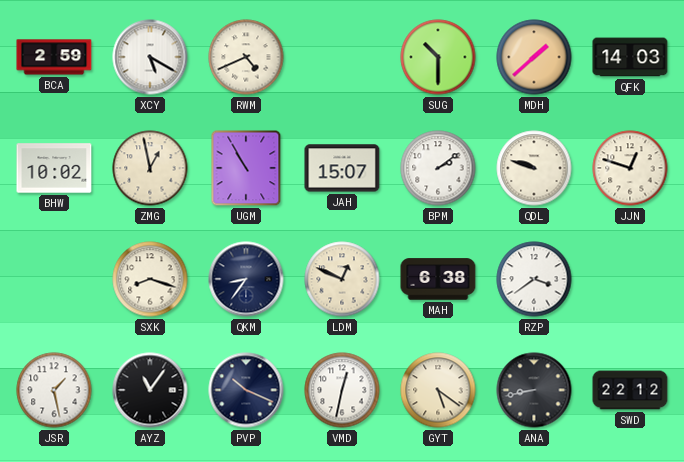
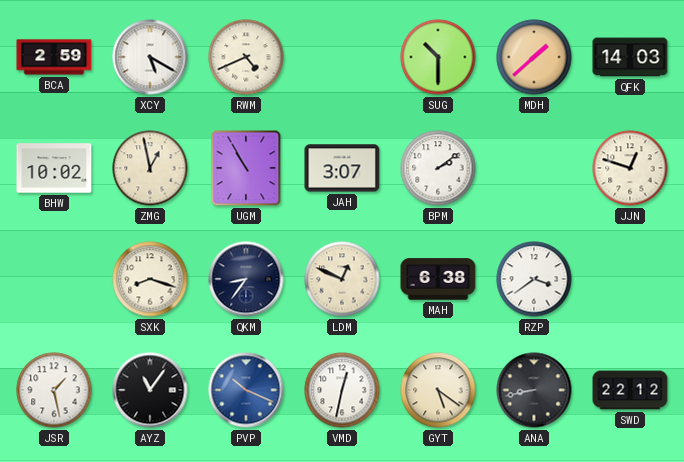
JAH: 15:07 -> 3:07
QDL: 9:48 -> none
PVP dial: navy -> blue
